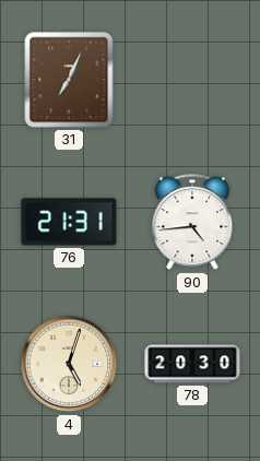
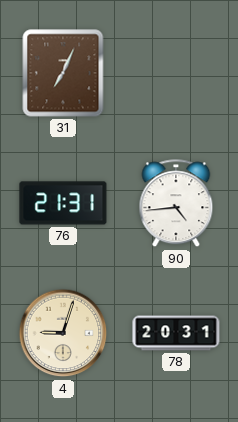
4: 5:03 -> 9:03
78: 20:30 -> 20:31
